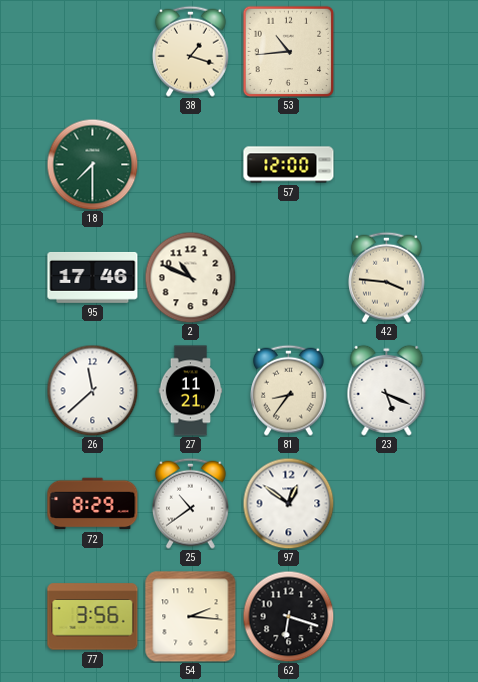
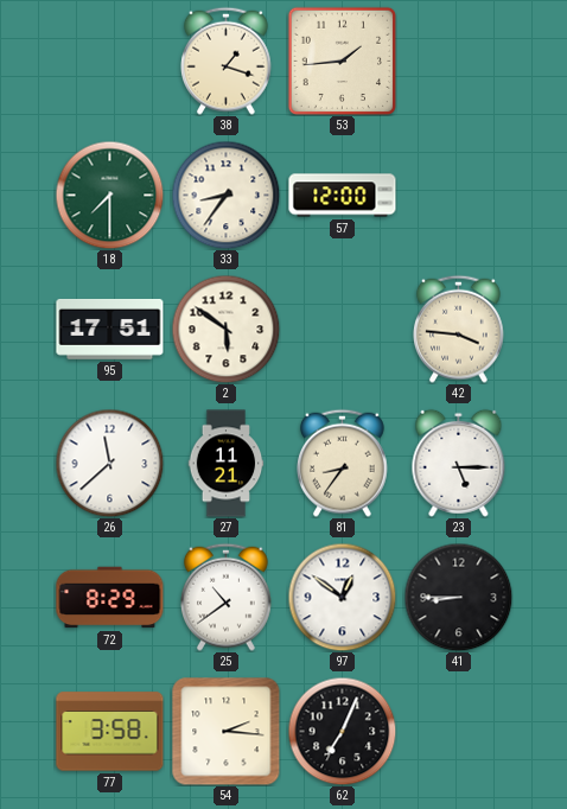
53: 10:44 -> 1:44
33: none -> 8:36
95: 17:46 -> 17:51
2: 10:49 -> 5:51
23: 5:19 -> 5:15
41: none -> 8:45
77: 3:56 -> 3:58
62: 6:18 -> 7:04
